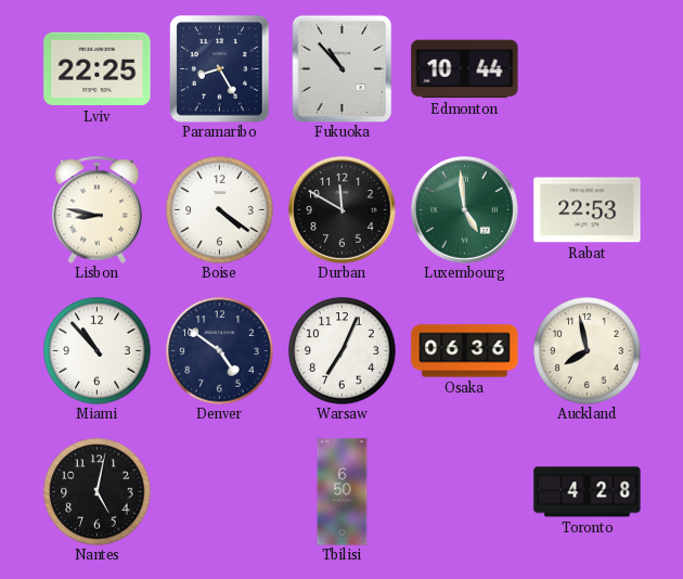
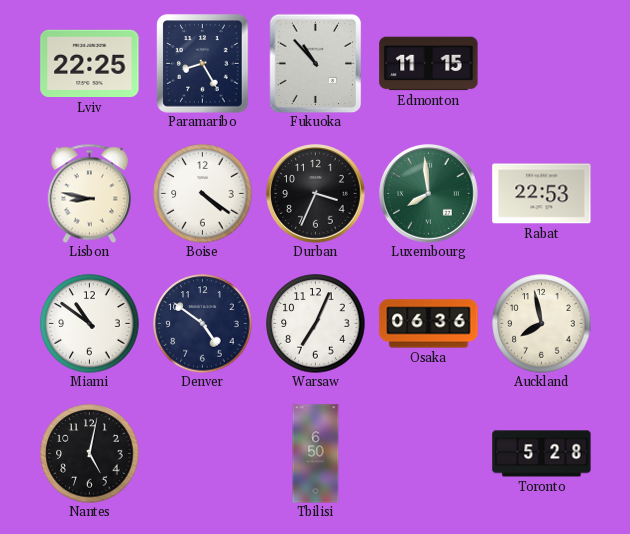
Edmonton: 10:44 -> 11:15
Durban: 11:50 -> 3:34
Luxembourg: 4:59 -> 7:59
Miami: 10:53 -> 10:51
Toronto: 4:28 -> 5:28
